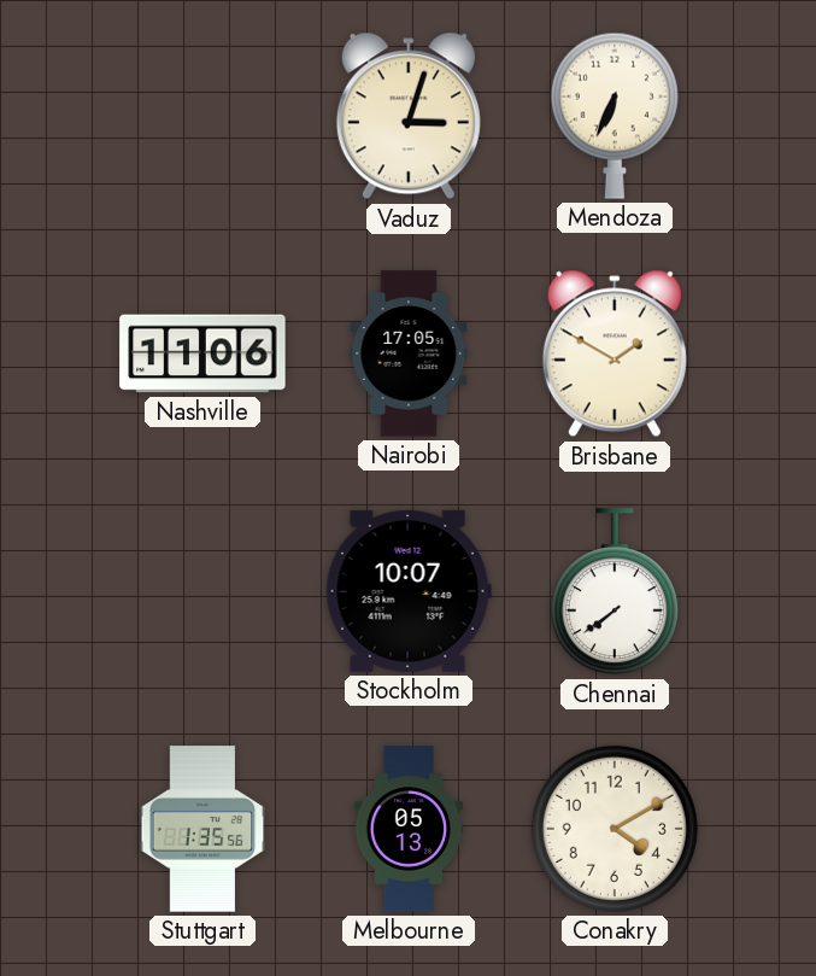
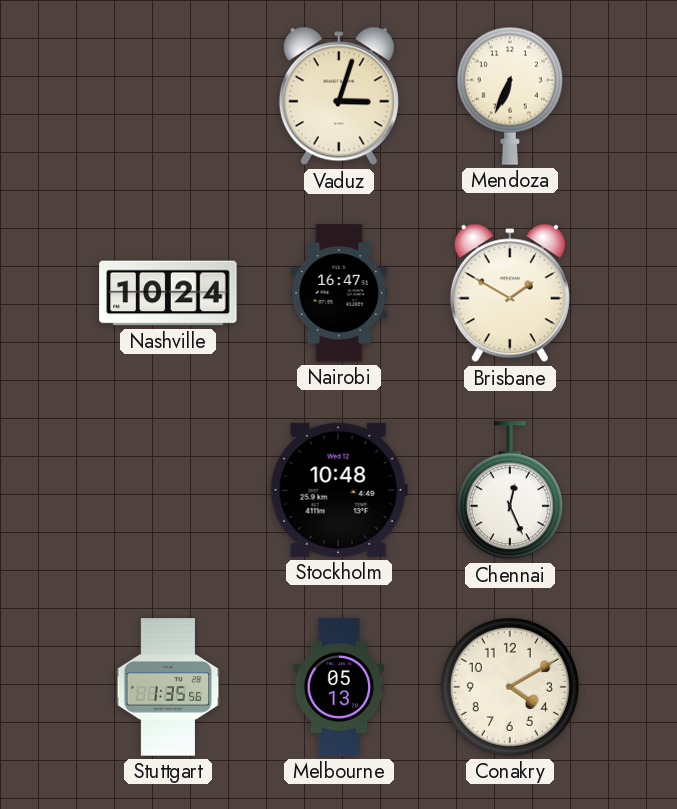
Nashville: 11:06 -> 10:24
Nairobi: 17:05 -> 16:47
Stockholm: 10:07 -> 10:48
Chennai: 7:39 -> 12:26
